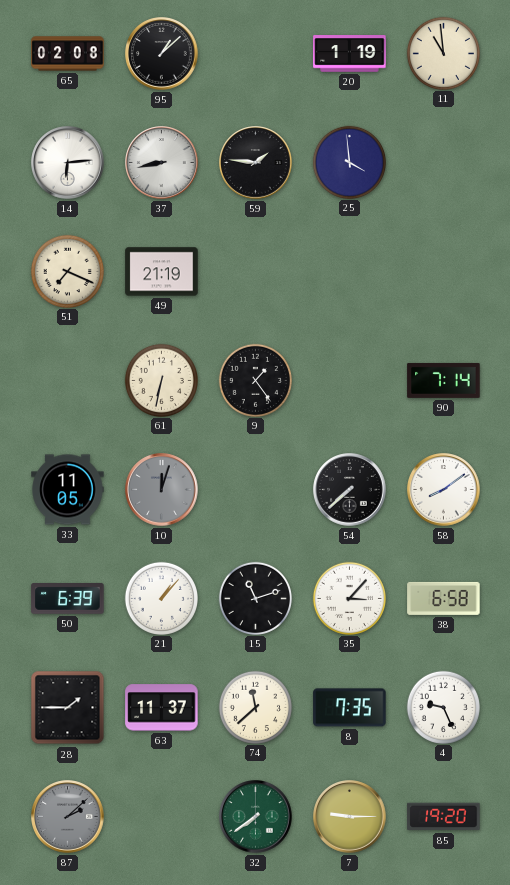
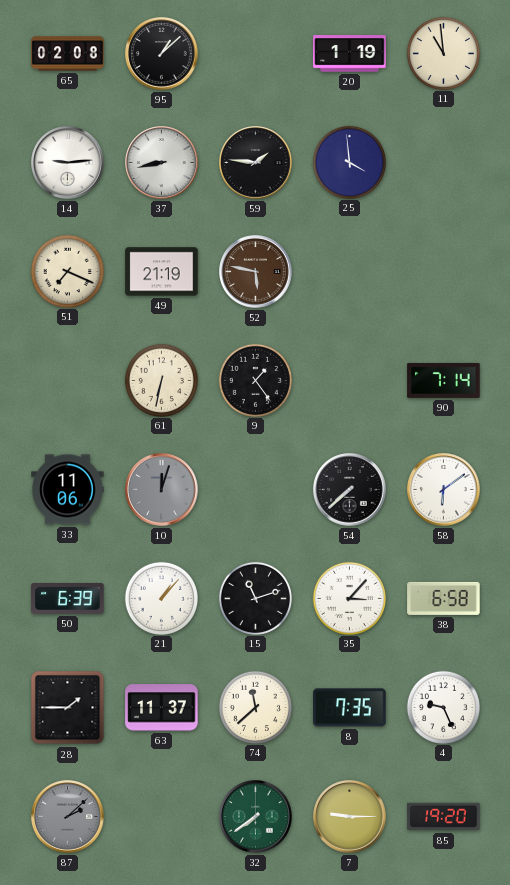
14: 6:14 -> 9:14
52: none -> 5:47
33: 11:05 -> 11:06
58: 8:09 -> 6:09
